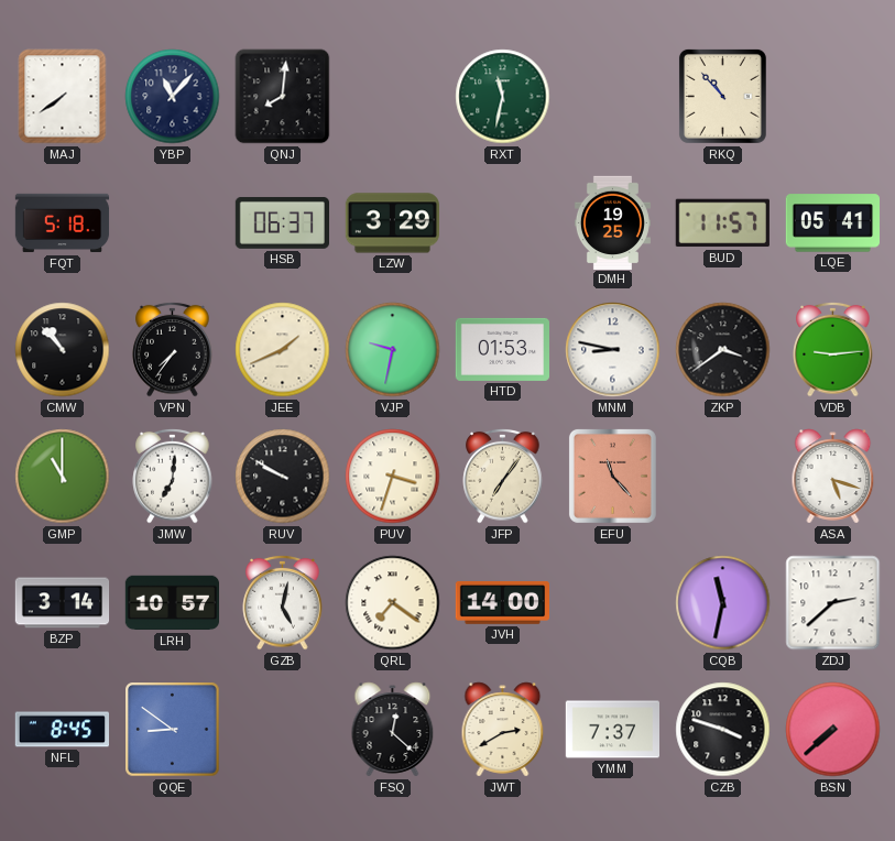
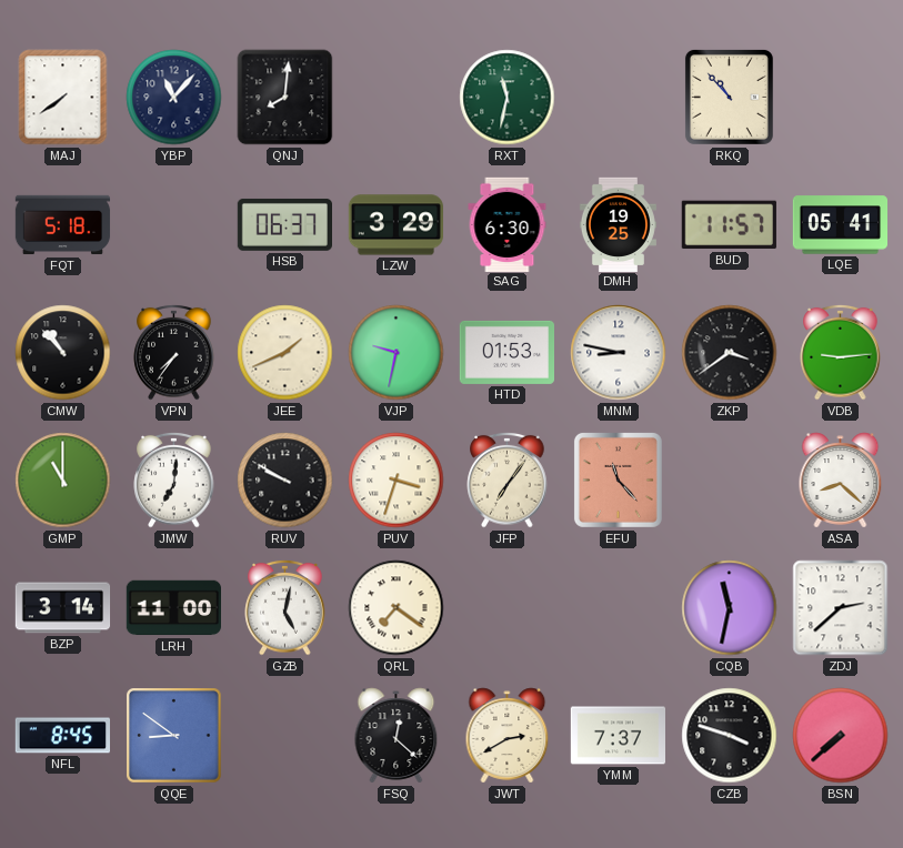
SAG: none -> 6:30
ASA: 5:18 -> 8:22
LRH: 10:57 -> 11:00
JVH: 14:00 -> none
